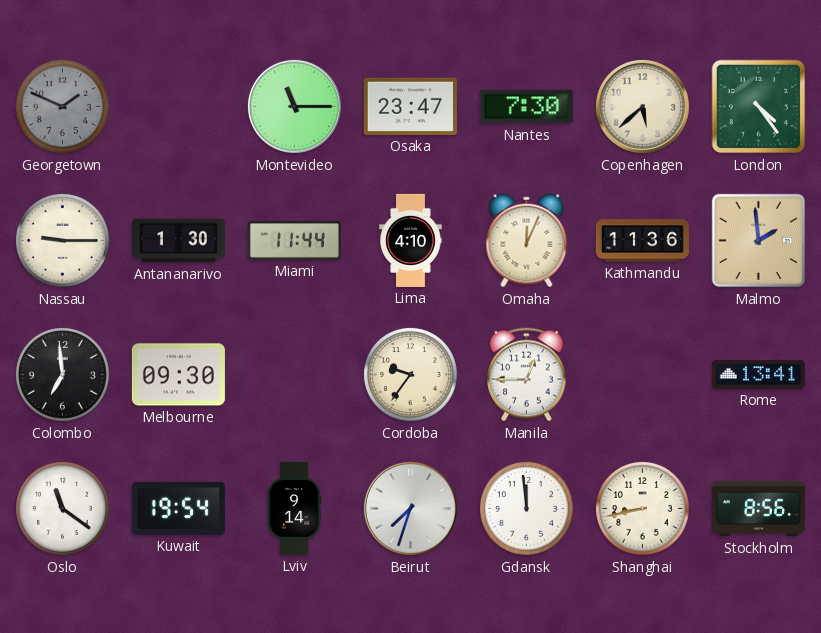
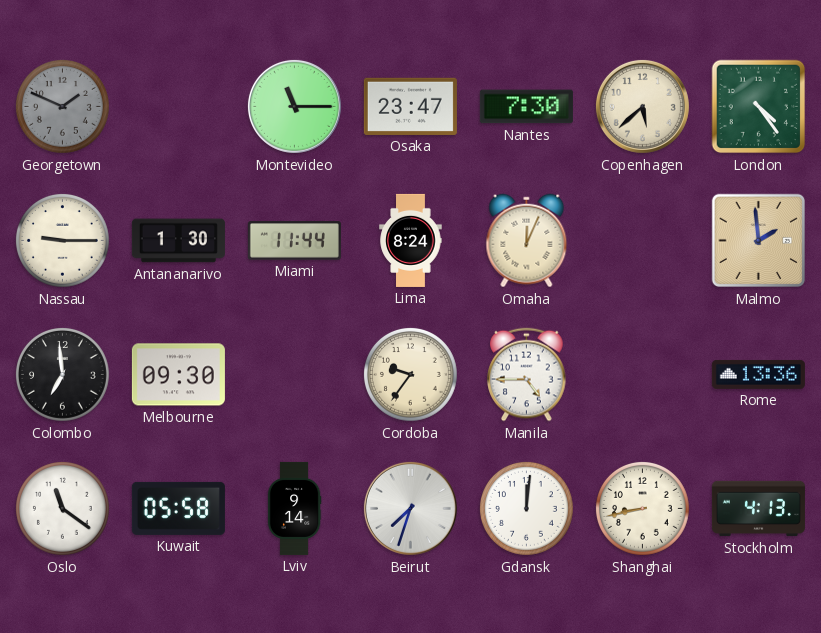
Lima: 4:10 -> 8:24
Kathmandu: 11:36 -> none
Manila: 12:45 -> 4:45
Rome: 13:41 -> 13:36
Kuwait: 19:54 -> 05:58
Gdansk: 11:59 -> 12:01
Stockholm: 8:56 -> 4:13
